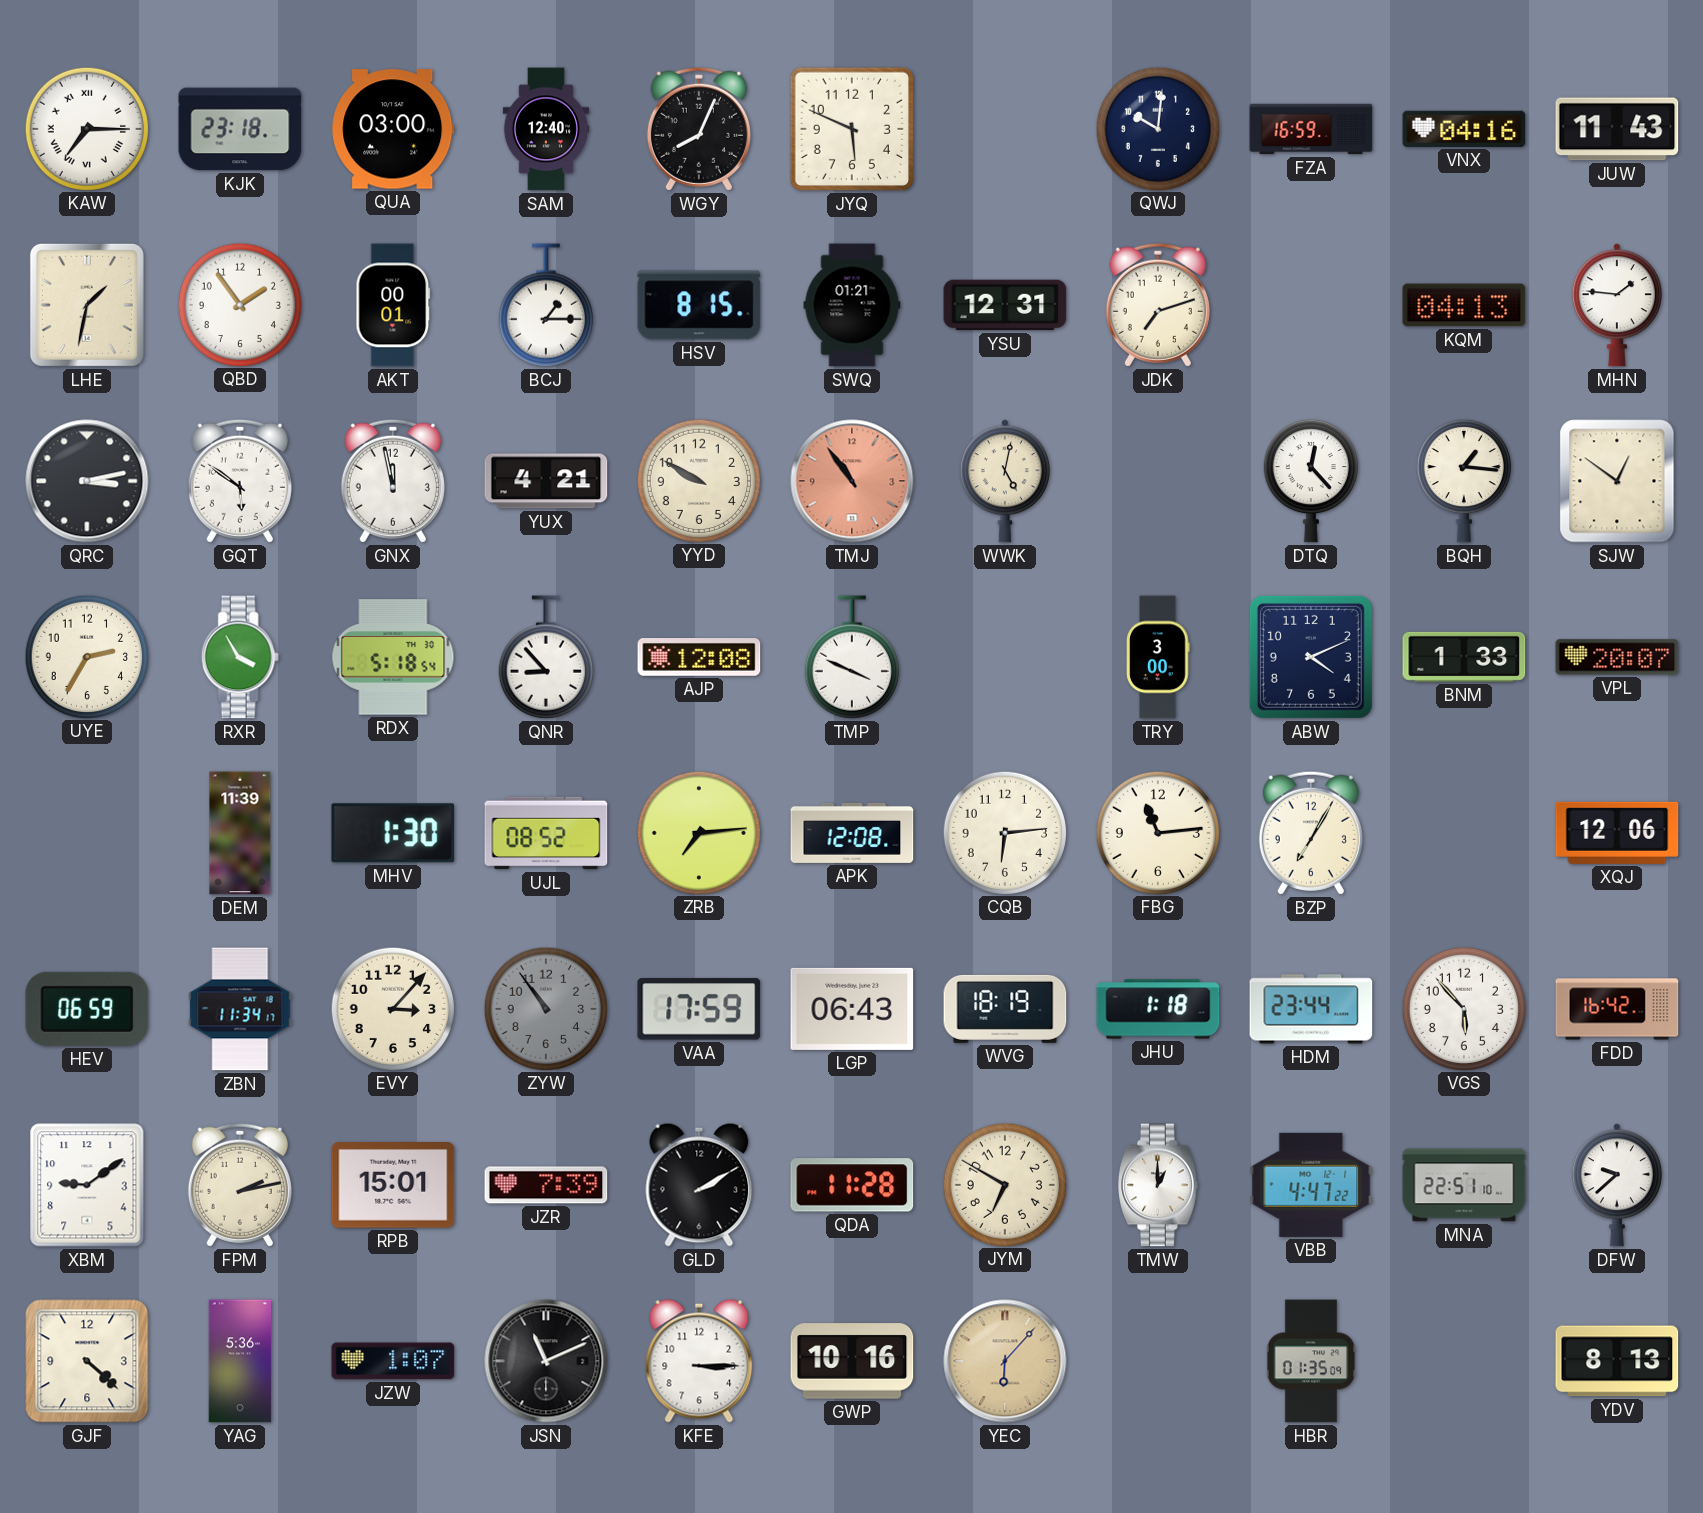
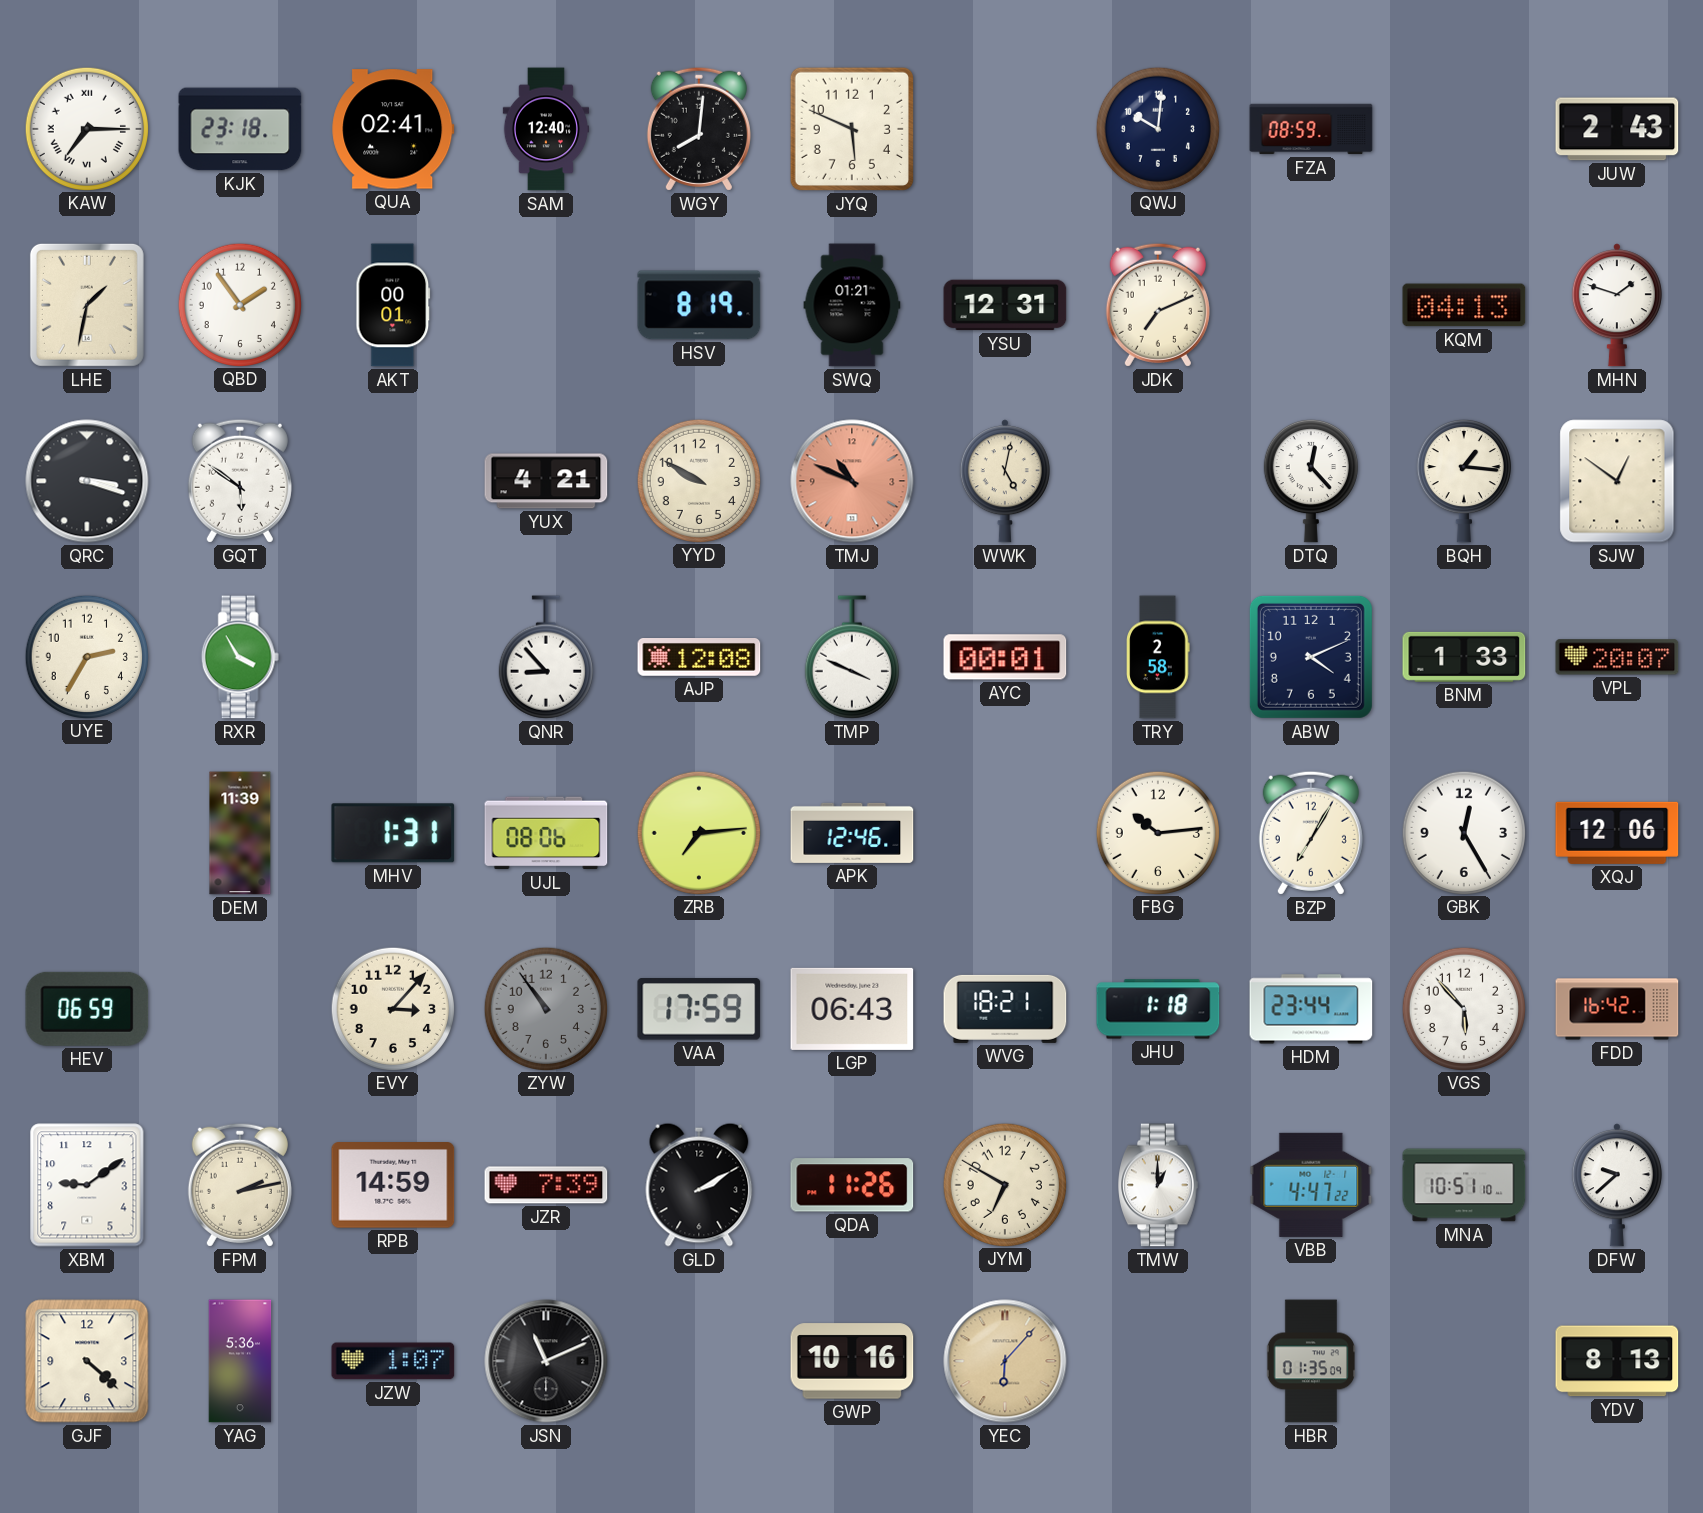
QUA: 03:00 -> 02:41
WGY: 8:04 -> 8:01
FZA: 16:59 -> 08:59
VNX: 04:16 -> none
JUW: 11:43 -> 2:43
BCJ: 1:15 -> none
HSV: 8:15 -> 8:19
JDK: 7:12 -> 7:11
MHN: 1:46 -> 1:48
QRC: 3:13 -> 3:18
GNX: 11:58 -> none
TMJ: 10:54 -> 10:49
RDX: 5:18 -> none
AYC: none -> 00:01
TRY: 3:00 -> 2:58
MHV: 1:30 -> 1:31
UJL: 08:52 -> 08:06
APK: 12:08 -> 12:46
CQB: 6:14 -> none
FBG: 11:14 -> 10:14
GBK: none -> 12:25
ZBN: 11:34 -> none
WVG: 18:19 -> 18:21
RPB: 15:01 -> 14:59
QDA: 11:28 -> 11:26
MNA: 22:51 -> 10:51
KFE: 3:15 -> none
